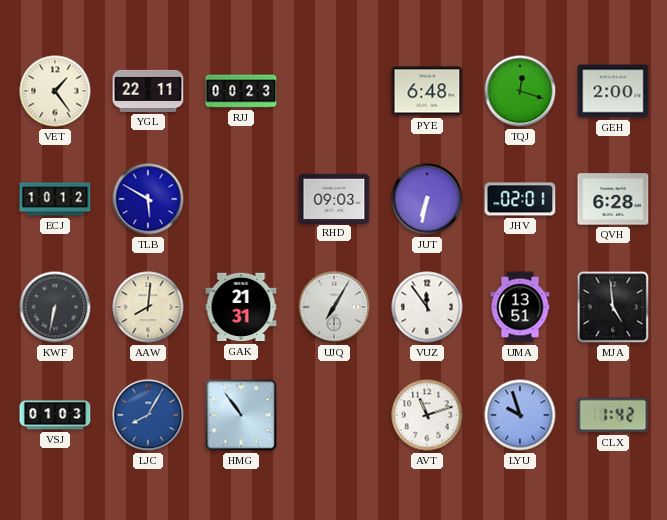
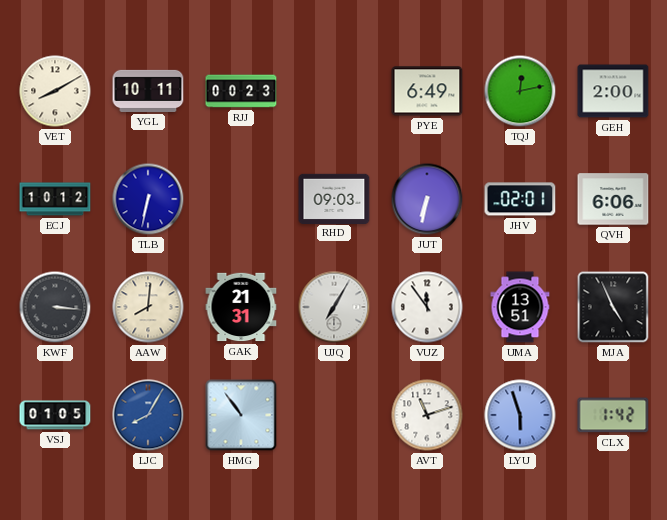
VET: 1:24 -> 8:10
YGL: 22:11 -> 10:11
PYE: 6:48 -> 6:49
TQJ: 12:18 -> 12:13
TLB: 5:50 -> 6:32
QVH: 6:28 -> 6:06
KWF: 6:32 -> 3:16
MJA: 4:59 -> 4:56
VSJ: 01:03 -> 01:05
LYU: 9:57 -> 5:57
